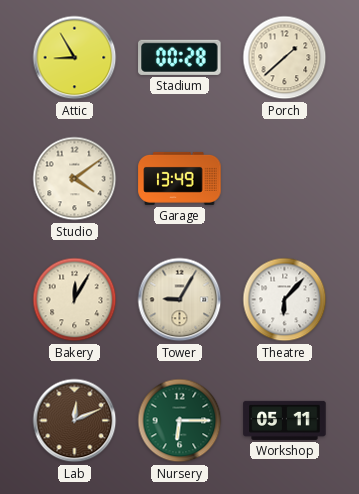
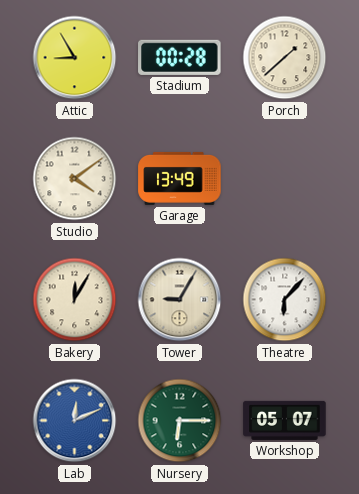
Lab dial: brown -> blue
Workshop: 05:11 -> 05:07
